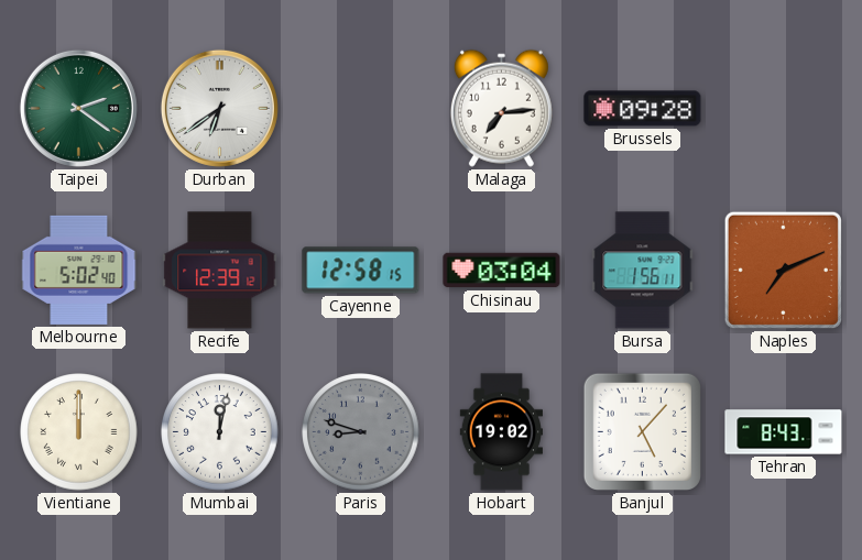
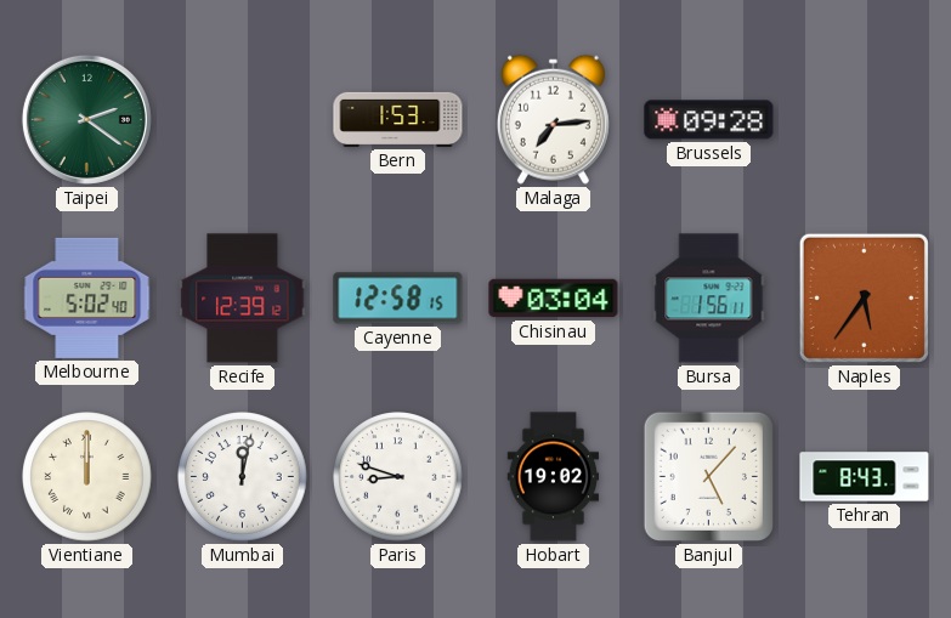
Durban: 6:39 -> none
Bern: none -> 1:53
Naples: 7:11 -> 5:36
Paris dial: grey -> white
